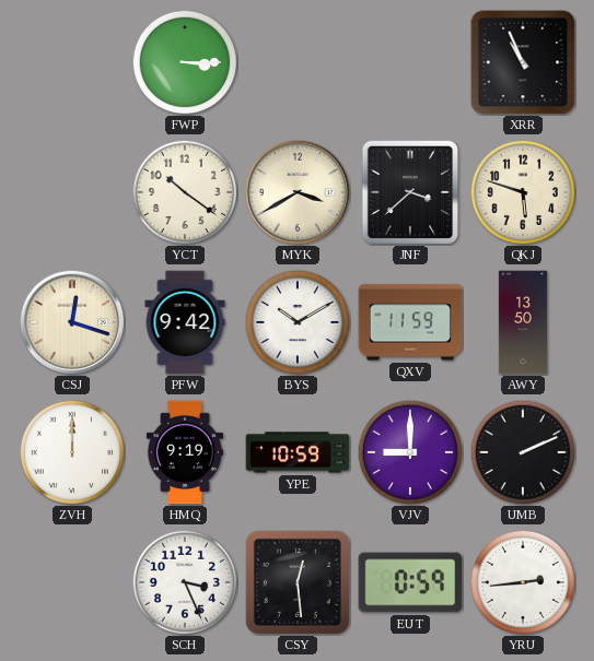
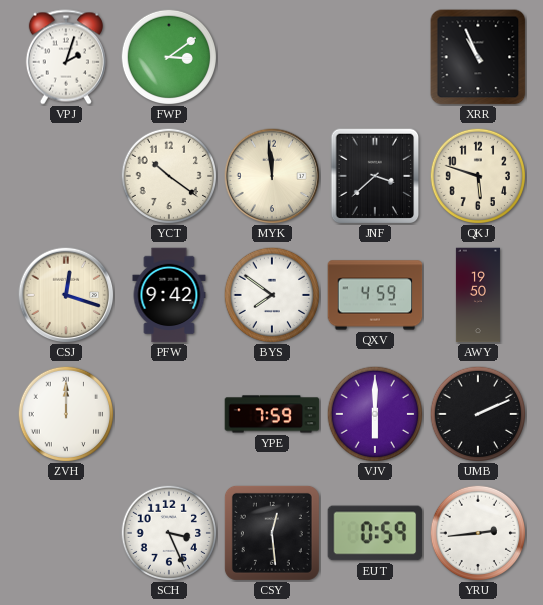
VPJ: none -> 2:03
FWP: 3:15 -> 3:09
MYK: 3:40 -> 11:59
BYS: 10:10 -> 7:51
QXV: 11:59 -> 4:59
AWY: 13:50 -> 19:50
HMQ: 9:19 -> none
YPE: 10:59 -> 7:59
VJV: 9:00 -> 6:00
